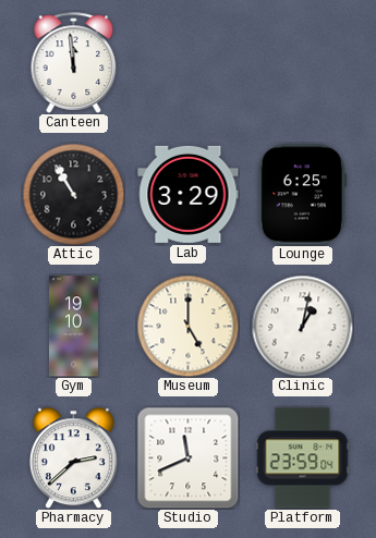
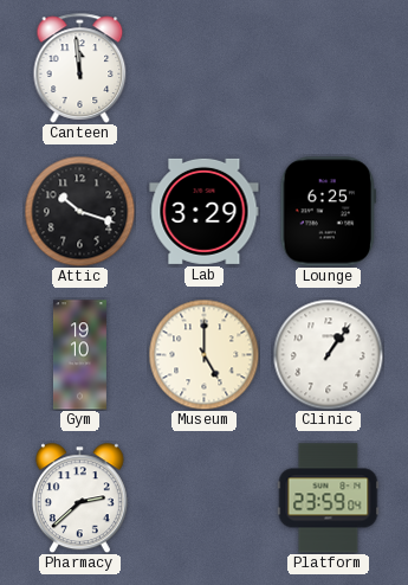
Attic: 10:55 -> 10:18
Clinic: 1:02 -> 1:06
Studio: 11:41 -> none
